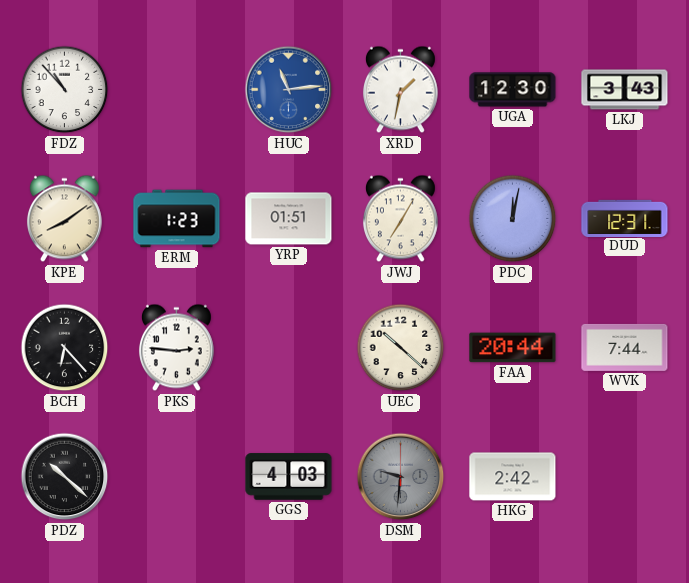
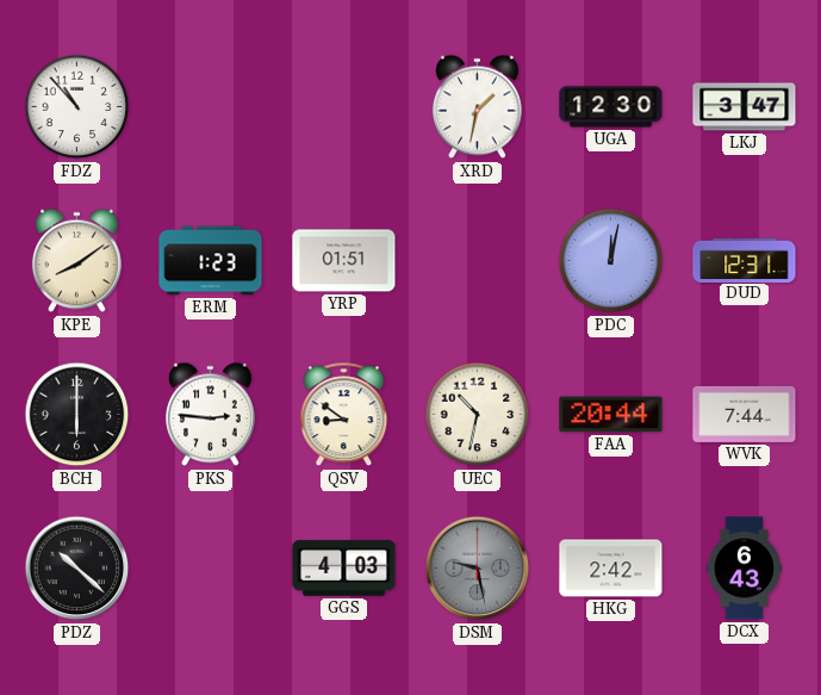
HUC: 11:14 -> none
LKJ: 3:43 -> 3:47
JWJ: 7:05 -> none
BCH: 6:23 -> 6:00
QSV: none -> 8:51
UEC: 10:22 -> 10:32
DSM: 9:31 -> 9:28
DCX: none -> 6:43
